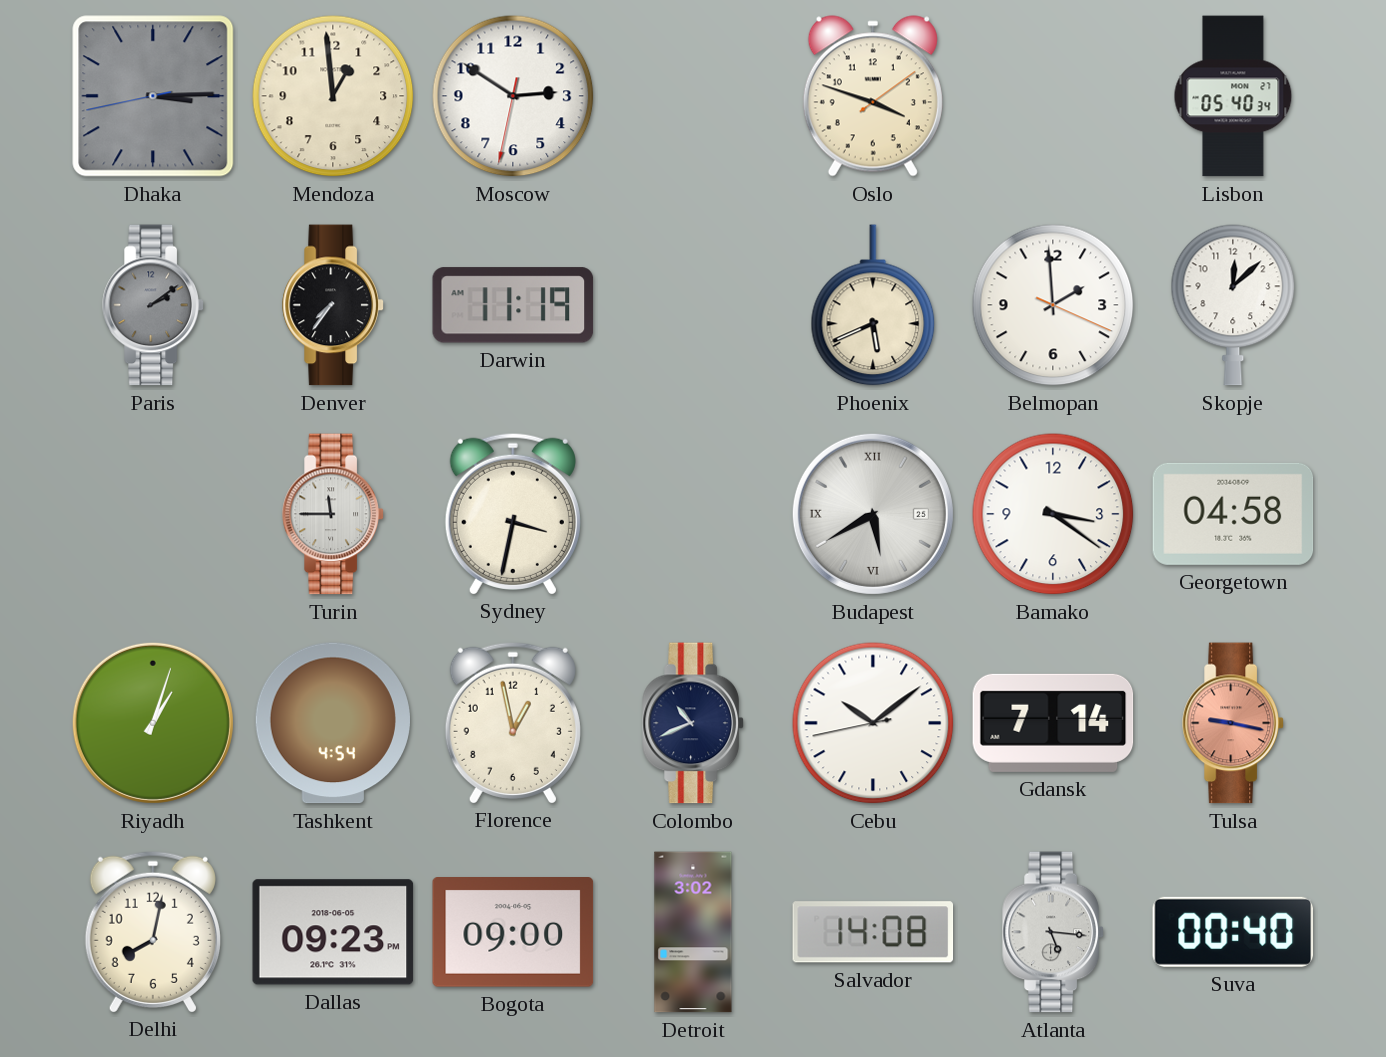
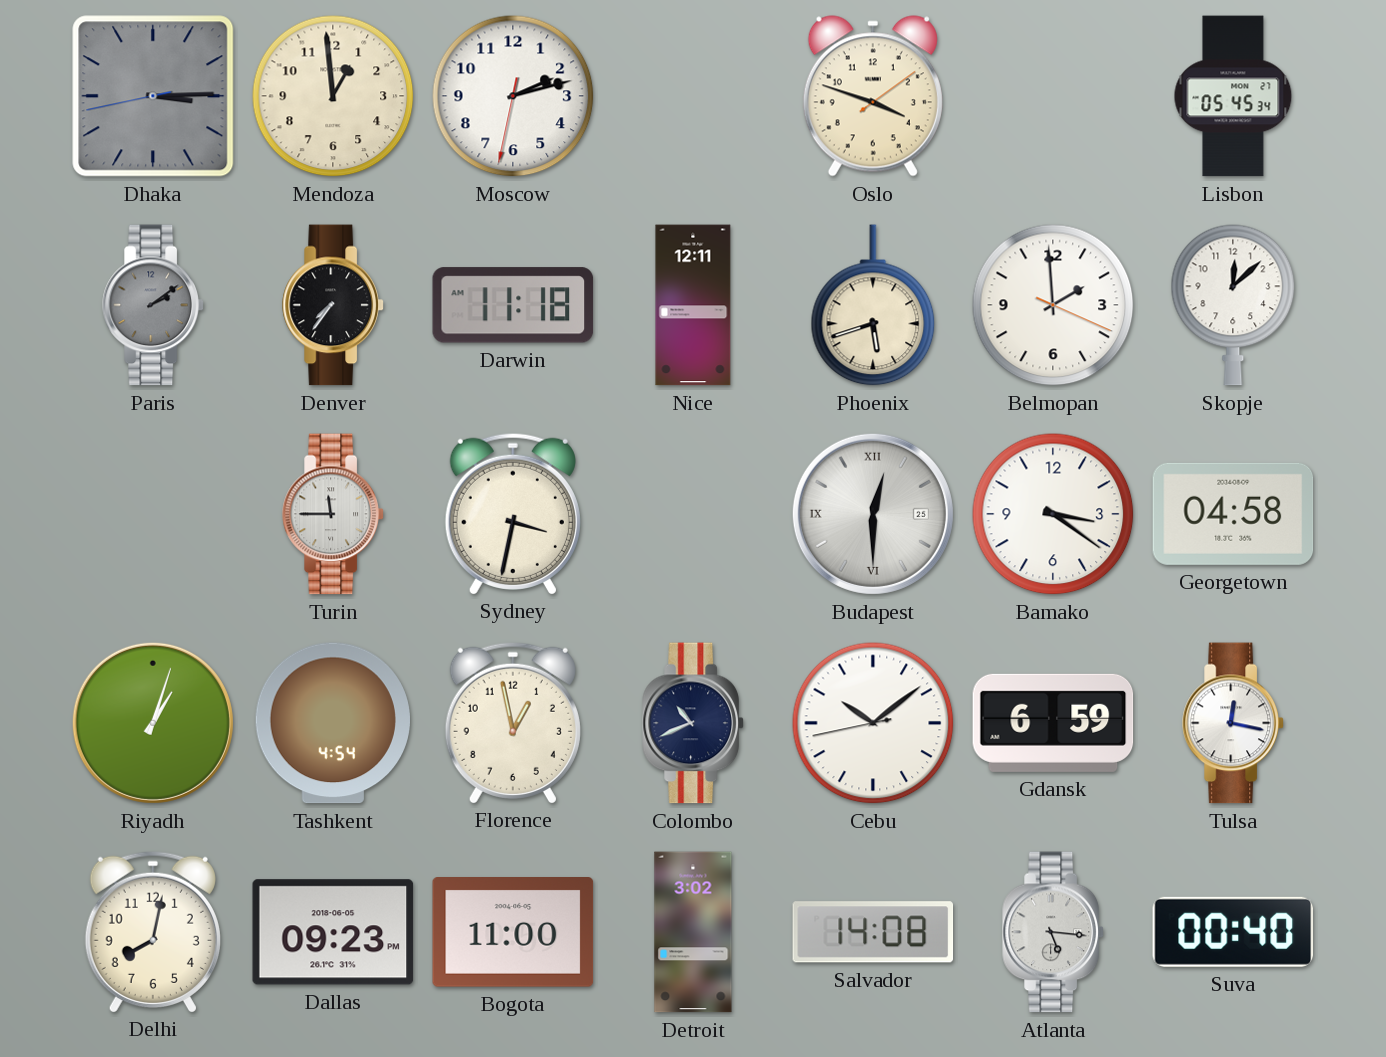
Moscow: 2:50 -> 2:12
Lisbon: 05:40 -> 05:45
Darwin: 11:19 -> 11:18
Nice: none -> 12:11
Phoenix: 5:41 -> 5:42
Budapest: 5:40 -> 12:30
Gdansk: 7:14 -> 6:59
Tulsa: 9:17 -> 12:17
Tulsa dial: salmon -> white
Bogota: 09:00 -> 11:00
